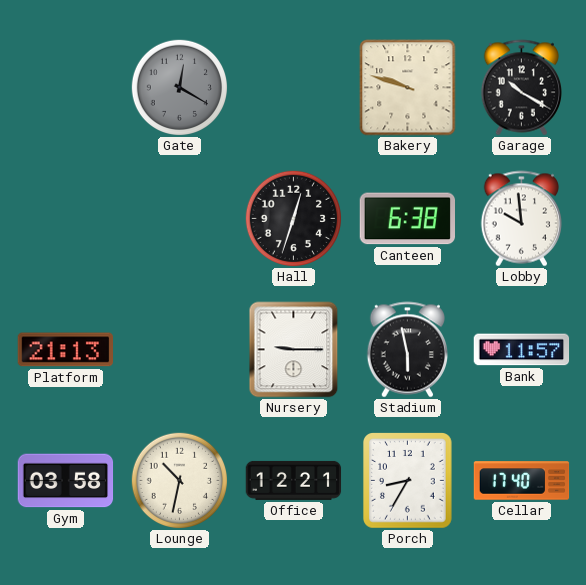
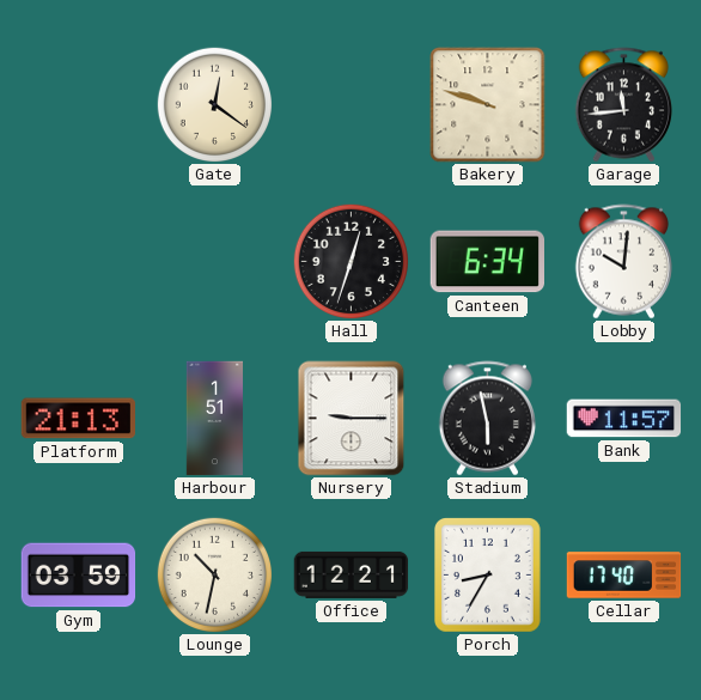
Gate: 12:20 -> 12:21
Gate dial: grey -> cream
Garage: 10:20 -> 11:44
Canteen: 6:38 -> 6:34
Lobby: 9:59 -> 10:01
Harbour: none -> 1:51
Gym: 03:58 -> 03:59
